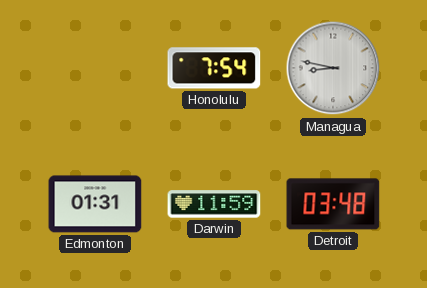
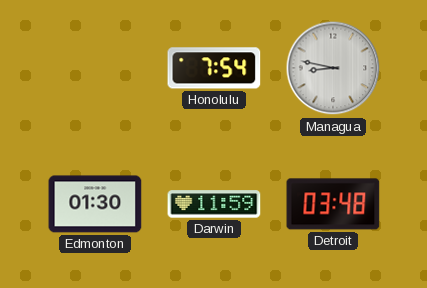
Edmonton: 01:31 -> 01:30
